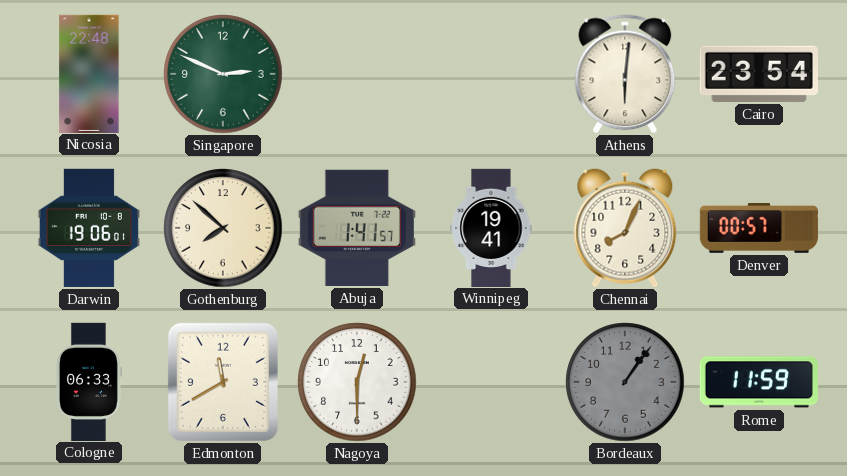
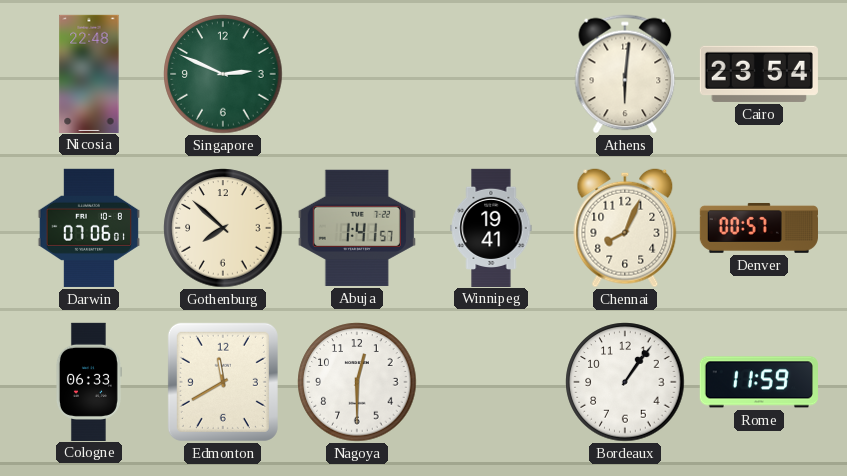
Darwin: 19:06 -> 07:06
Bordeaux dial: grey -> white
